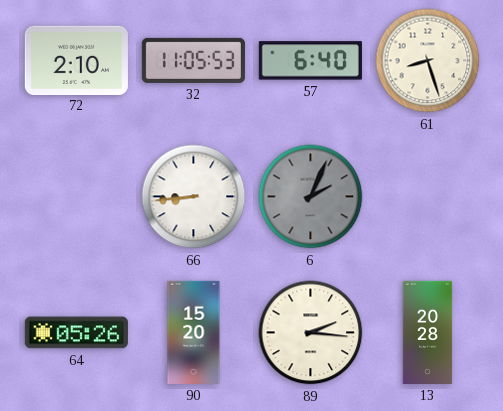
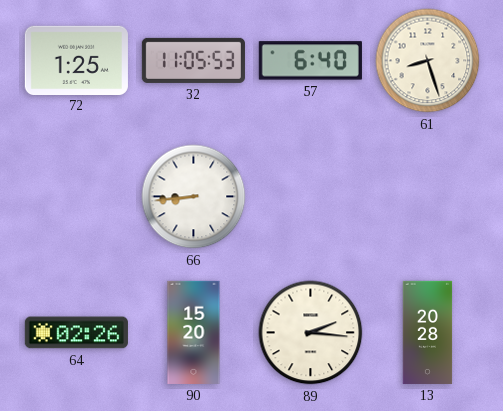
72: 2:10 -> 1:25
6: 2:04 -> none
64: 05:26 -> 02:26
